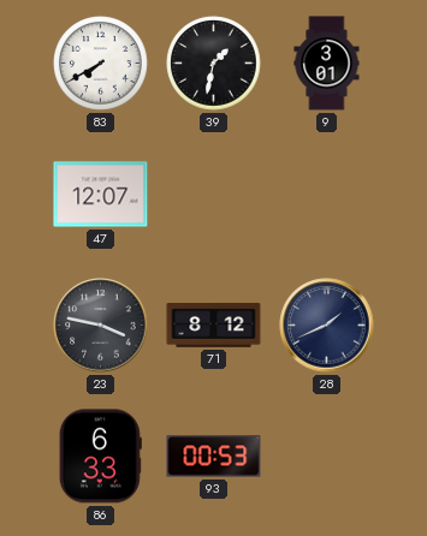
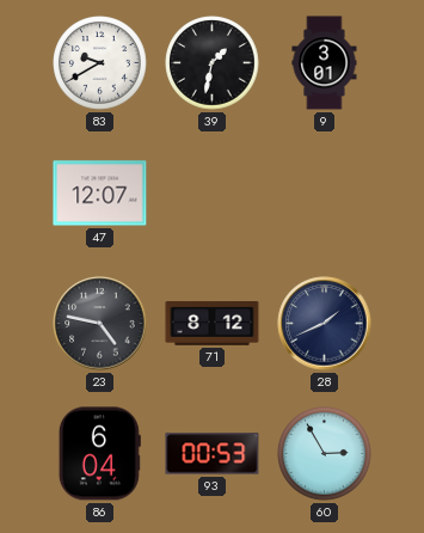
83: 7:40 -> 9:40
23: 3:47 -> 4:47
86: 6:33 -> 6:04
60: none -> 2:55
